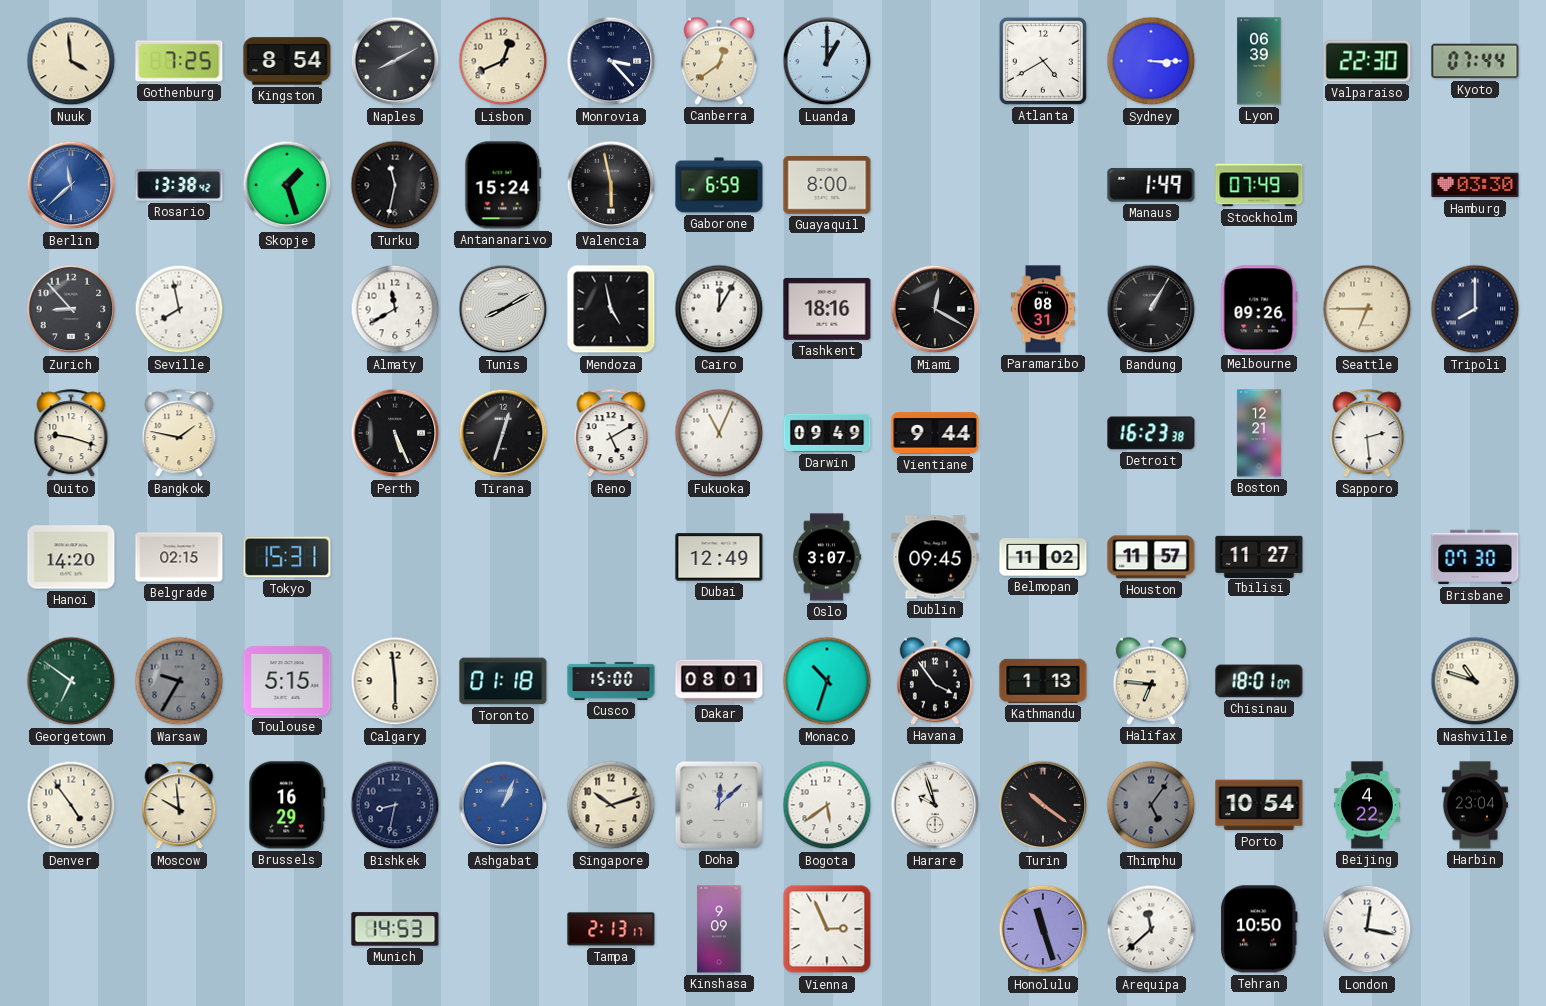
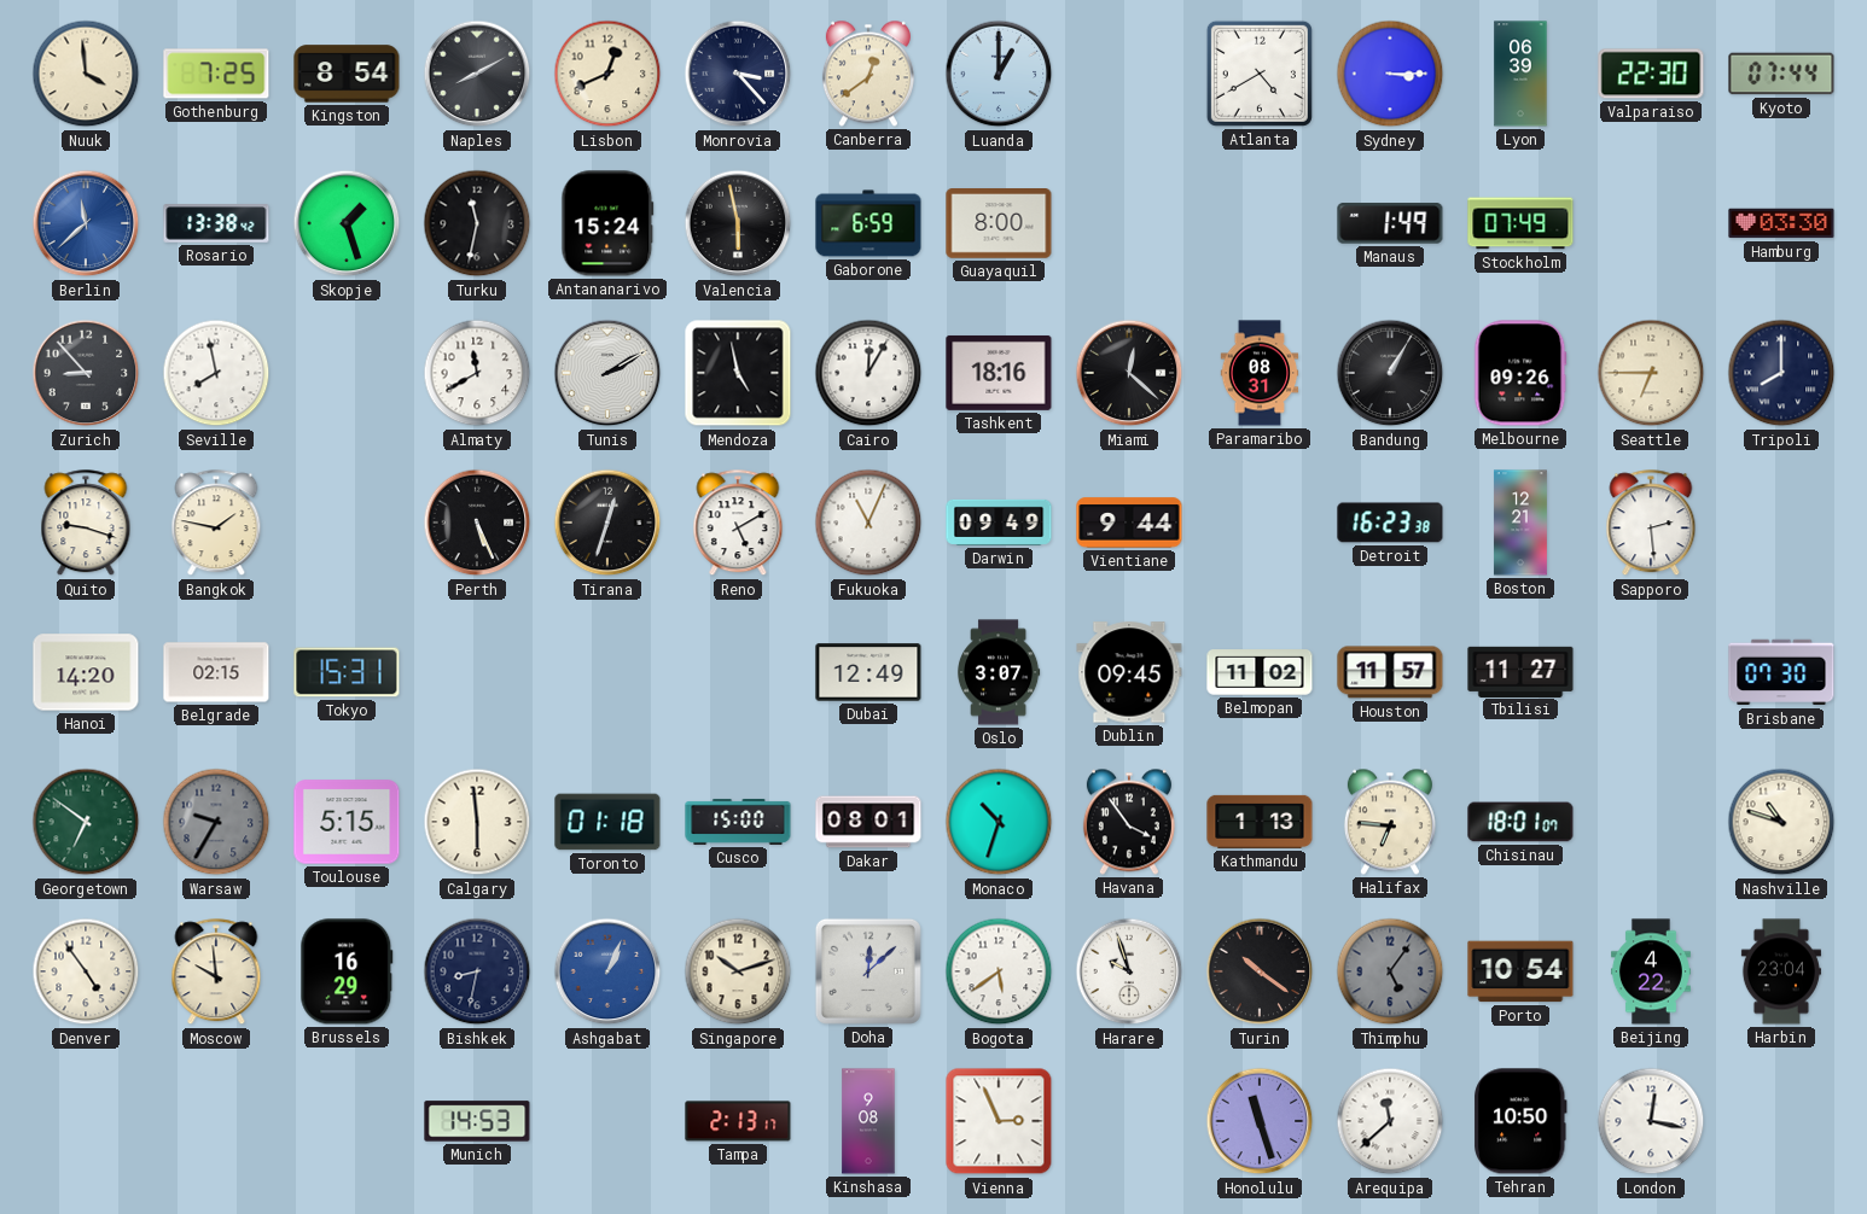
Tunis: 8:10 -> 2:10
Miami: 12:20 -> 12:22
Kinshasa: 9:09 -> 9:08
